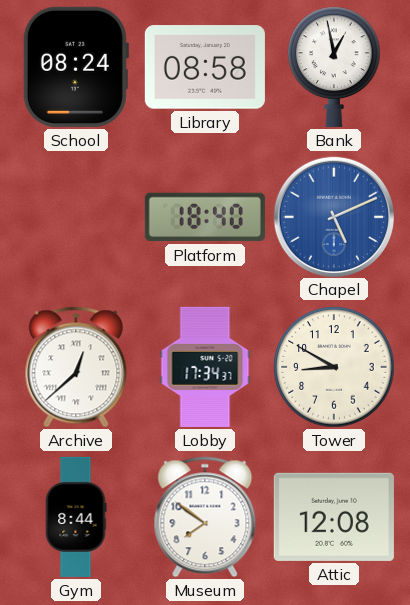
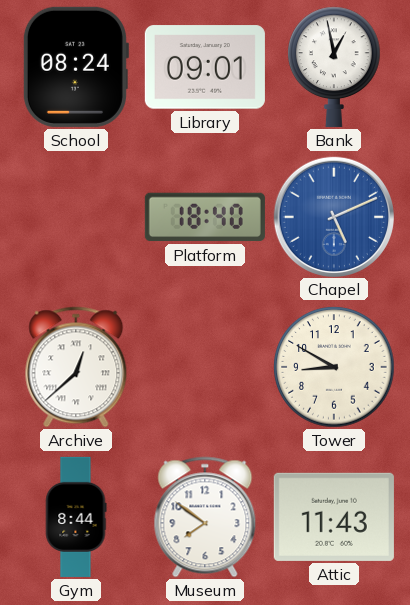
Library: 08:58 -> 09:01
Lobby: 17:34 -> none
Attic: 12:08 -> 11:43
